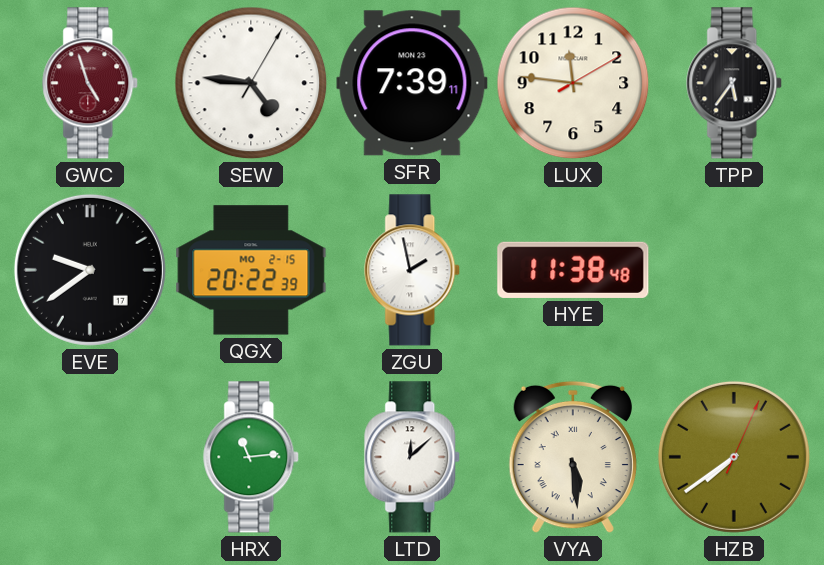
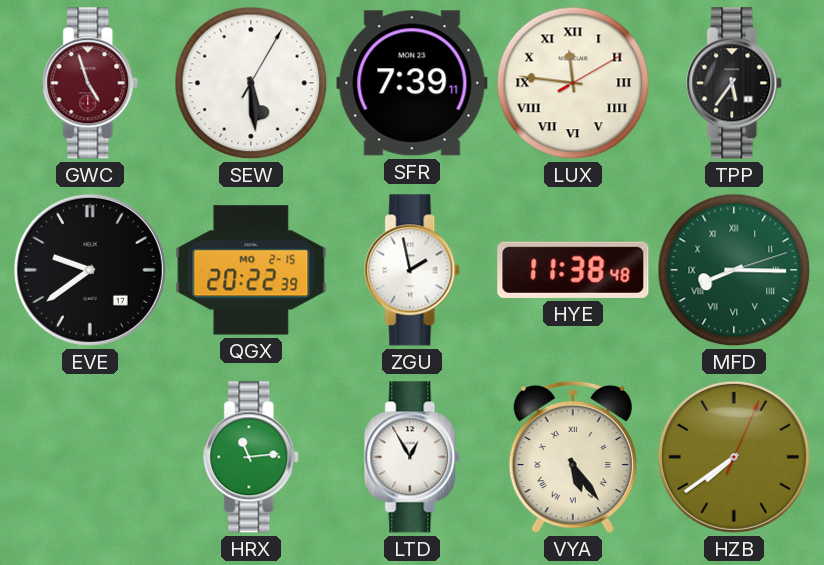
SEW: 4:46 -> 5:29
LUX numerals: Arabic -> Roman
MFD: none -> 8:15
LTD: 12:08 -> 12:55
VYA: 5:29 -> 5:24
